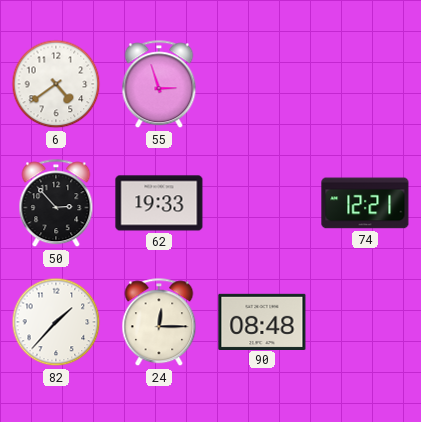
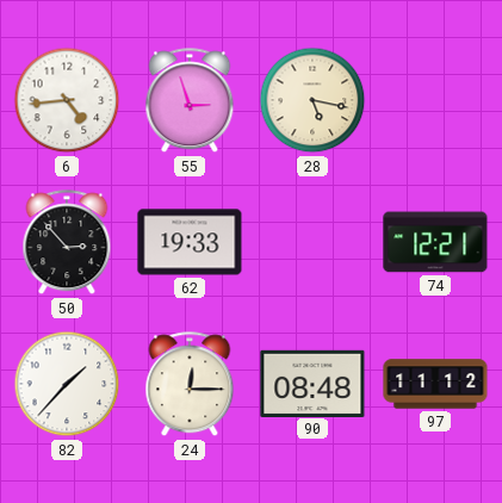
6: 4:39 -> 4:44
28: none -> 5:17
97: none -> 11:12
